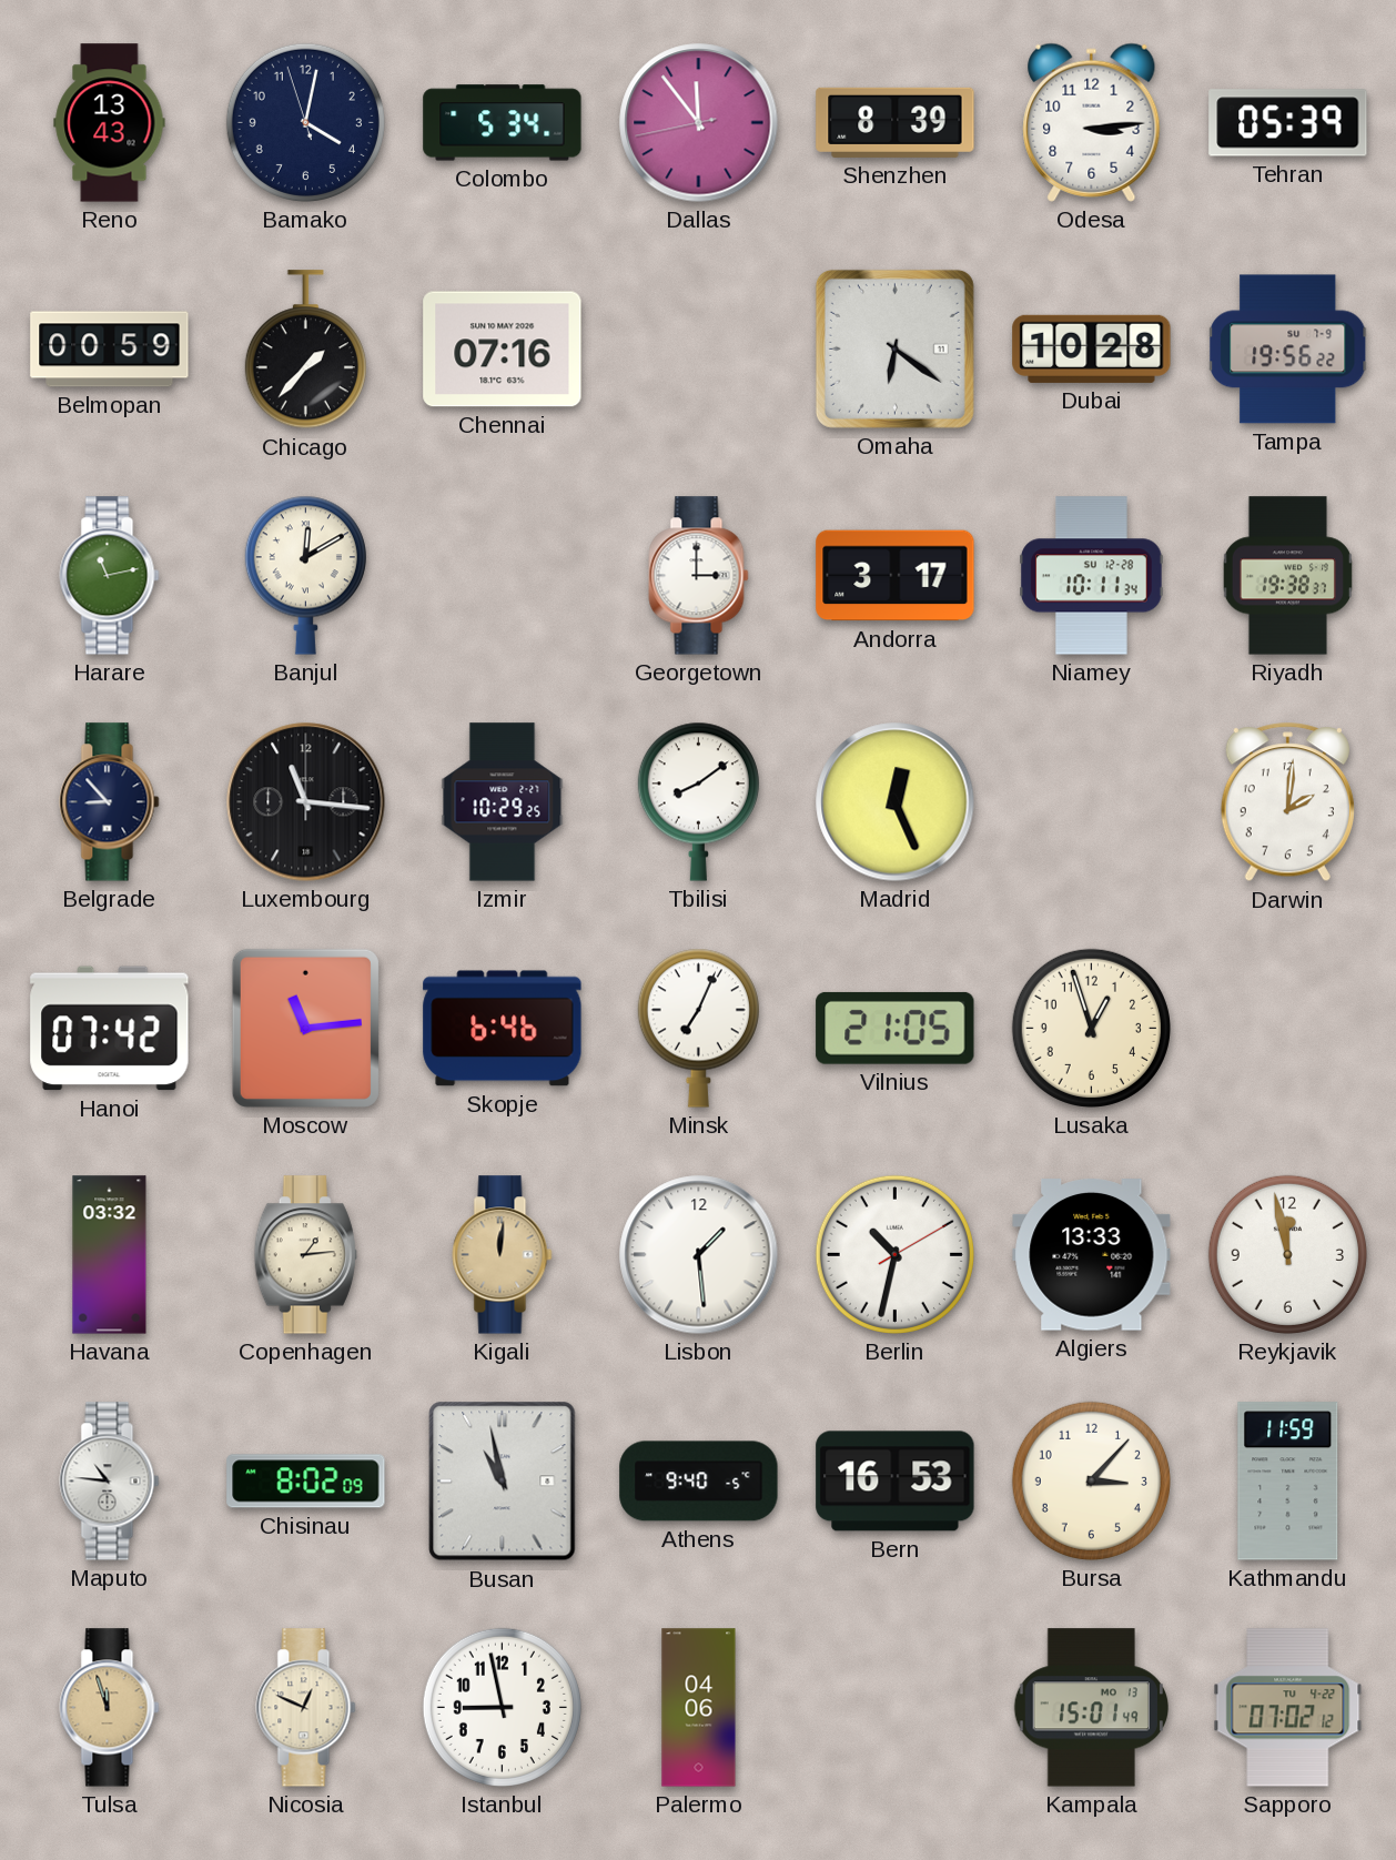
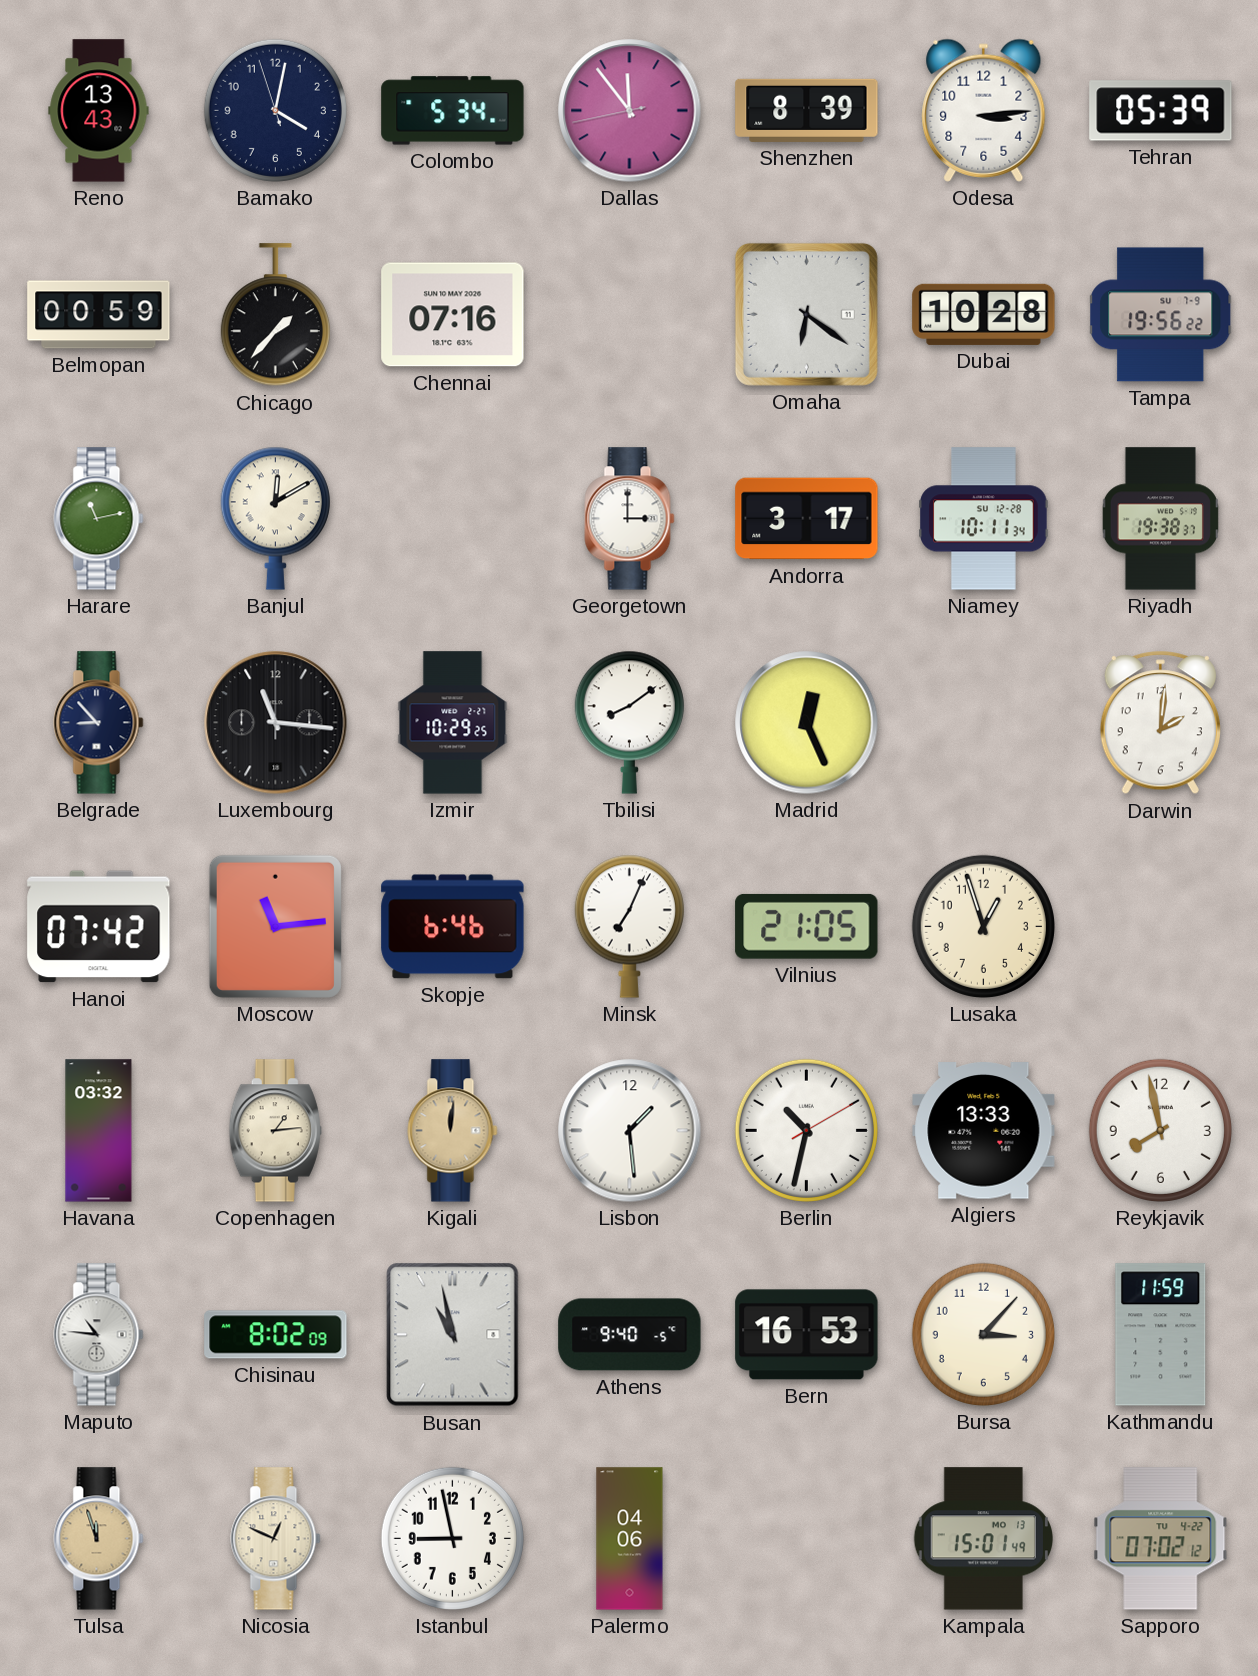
Reykjavik: 11:58 -> 7:58
